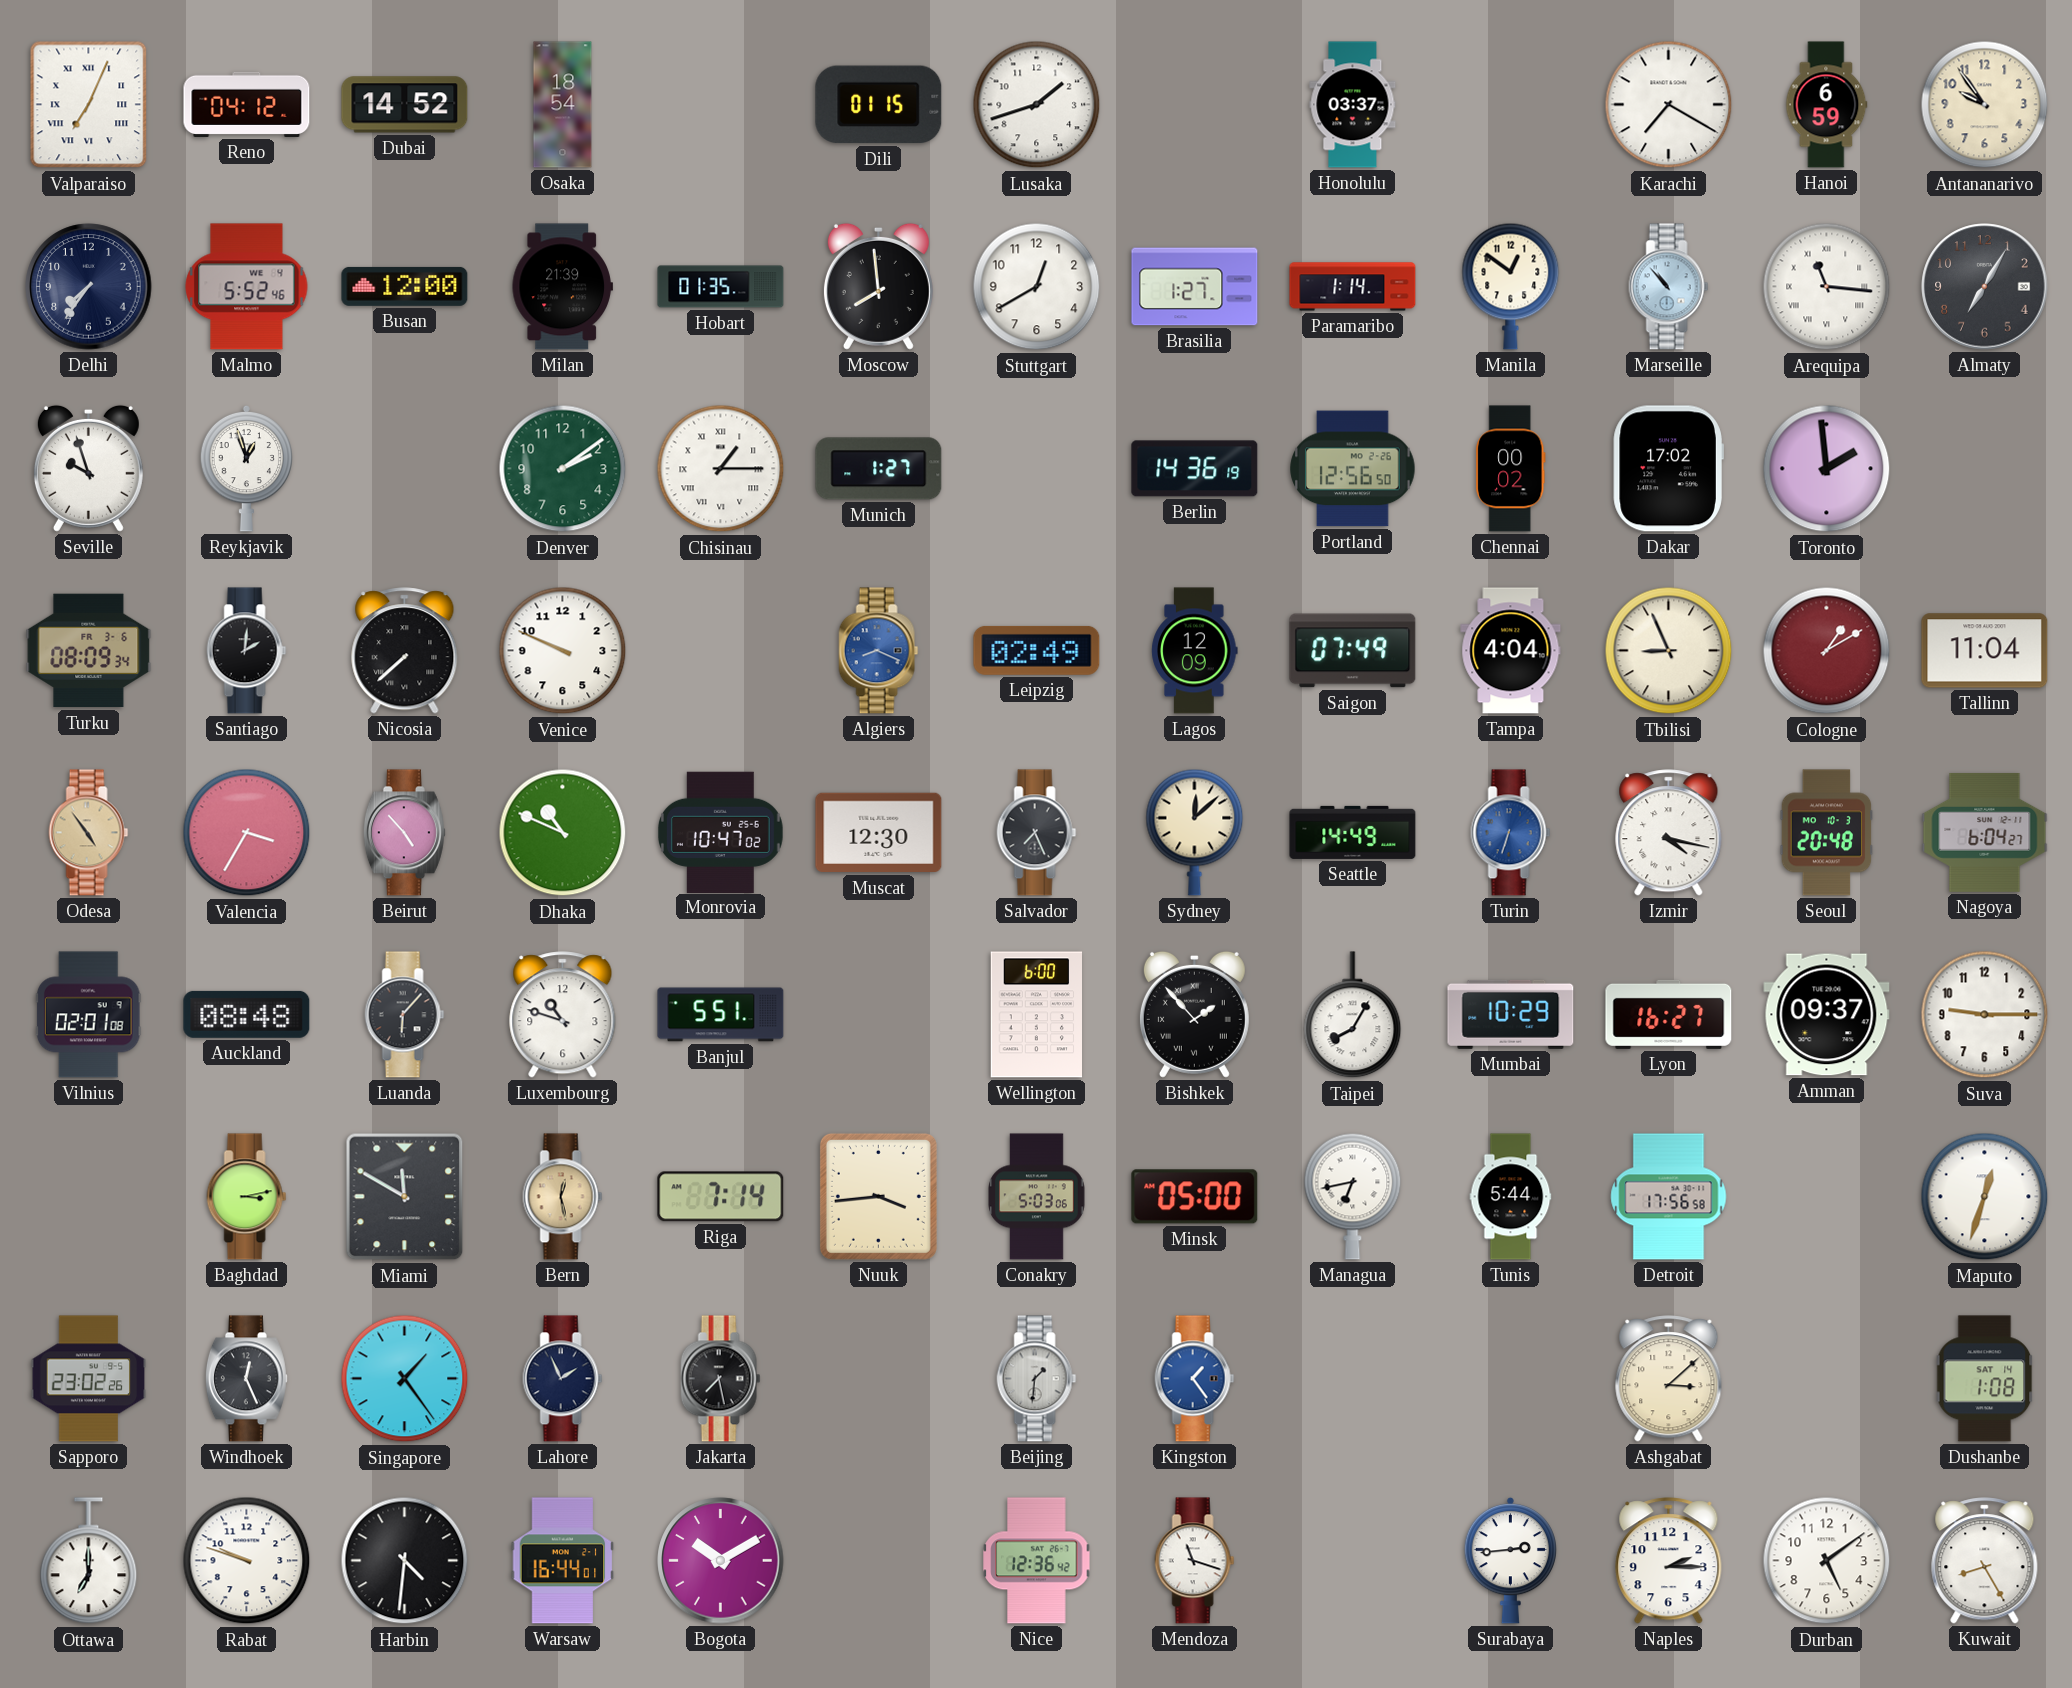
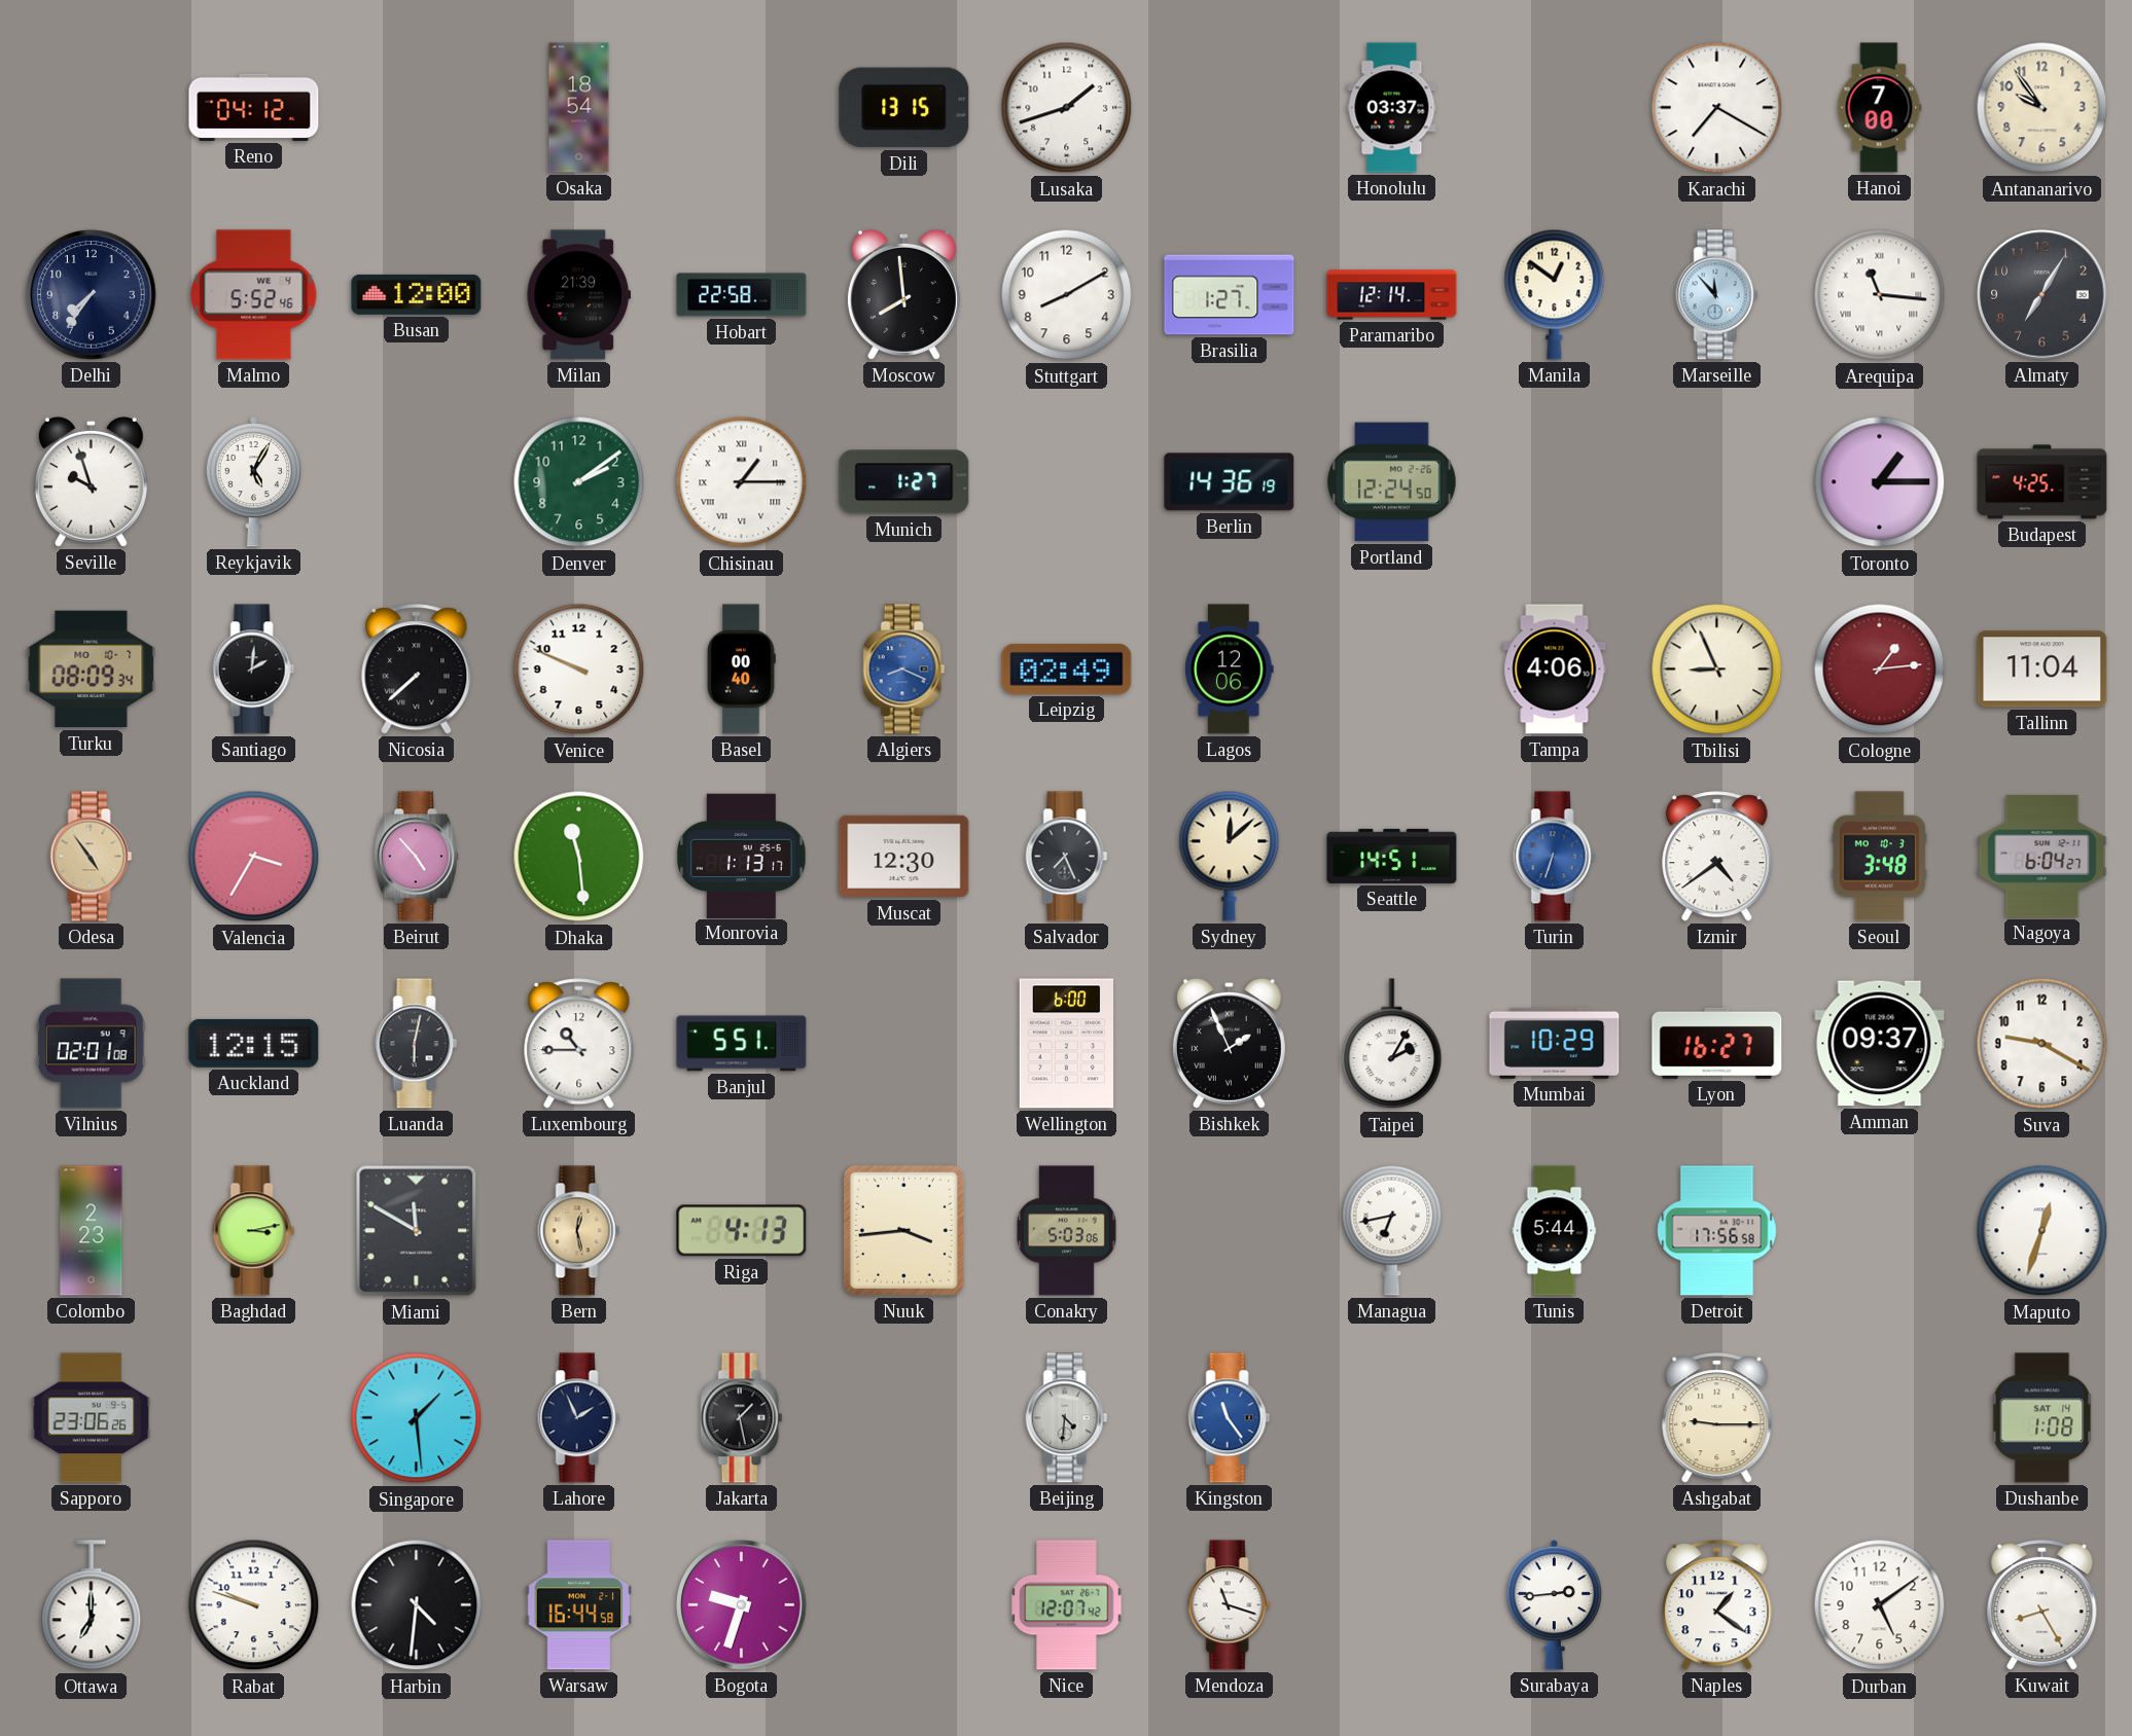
Valparaiso: 7:04 -> none
Dubai: 14:52 -> none
Dili: 01:15 -> 13:15
Hanoi: 6:59 -> 7:00
Hobart: 01:35 -> 22:58
Stuttgart: 12:40 -> 8:10
Paramaribo: 1:14 -> 12:14
Marseille: 10:53 -> 11:53
Reykjavik: 12:57 -> 5:05
Portland: 12:56 -> 12:24
Chennai: 00:02 -> none
Dakar: 17:02 -> none
Toronto: 1:59 -> 1:15
Budapest: none -> 4:25
Turku date: FR 3-6 -> MO 10-7
Basel: none -> 00:40
Lagos: 12:09 -> 12:06
Saigon: 07:49 -> none
Tampa: 4:04 -> 4:06
Cologne: 1:10 -> 1:14
Dhaka: 10:49 -> 11:29
Monrovia: 10:47 -> 1:13
Seattle: 14:49 -> 14:51
Izmir: 4:17 -> 4:39
Seoul: 20:48 -> 3:48
Auckland: 08:48 -> 12:15
Luanda: 6:07 -> 6:02
Luxembourg: 10:48 -> 10:45
Bishkek: 1:53 -> 1:56
Taipei: 8:05 -> 2:05
Suva: 9:15 -> 9:20
Colombo: none -> 2:23
Riga: 7:14 -> 4:13
Minsk: 05:00 -> none
Sapporo: 23:02 -> 23:06
Windhoek: 12:26 -> none
Singapore: 1:24 -> 1:29
Jakarta: 7:28 -> 1:28
Beijing: 1:31 -> 4:31
Kingston: 1:24 -> 11:24
Ashgabat: 3:08 -> 9:15
Warsaw: 16:44:01 -> 16:44:58
Bogota: 10:10 -> 9:33
Nice: 12:36 -> 12:07
Naples: 2:15 -> 1:21
